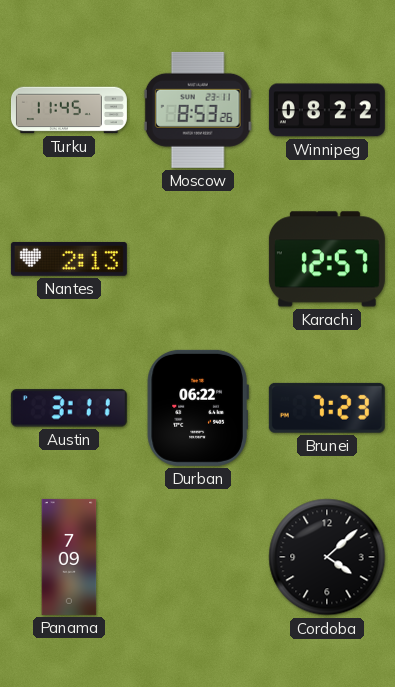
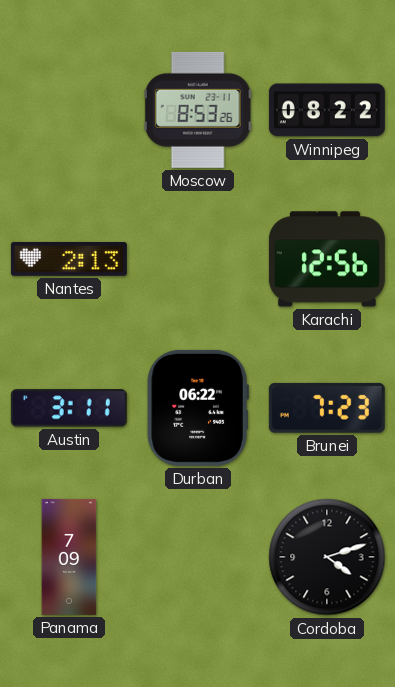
Turku: 11:45 -> none
Karachi: 12:57 -> 12:56
Cordoba: 4:08 -> 4:12
